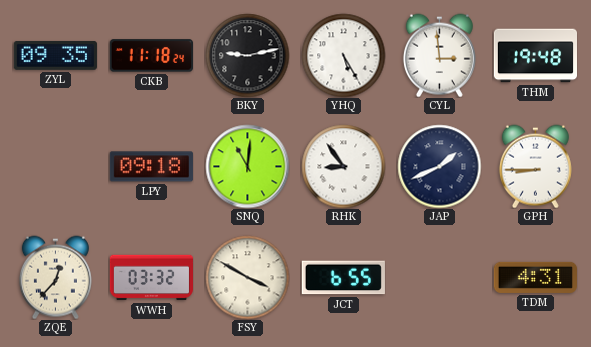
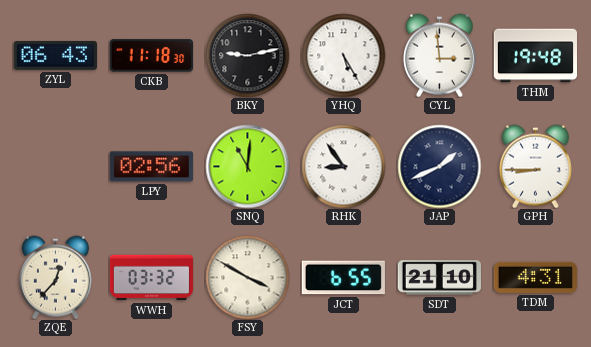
ZYL: 09:35 -> 06:43
CKB: 11:18:24 -> 11:18:30
LPY: 09:18 -> 02:56
SDT: none -> 21:10
